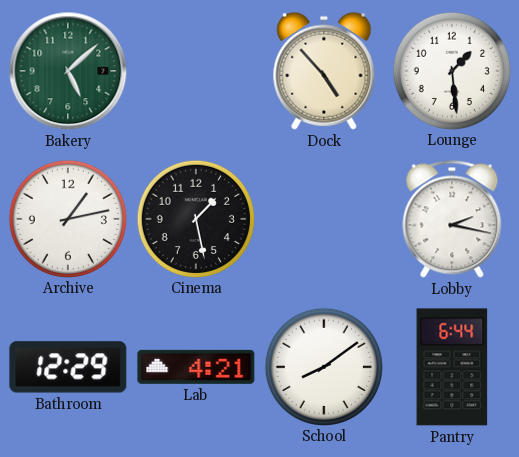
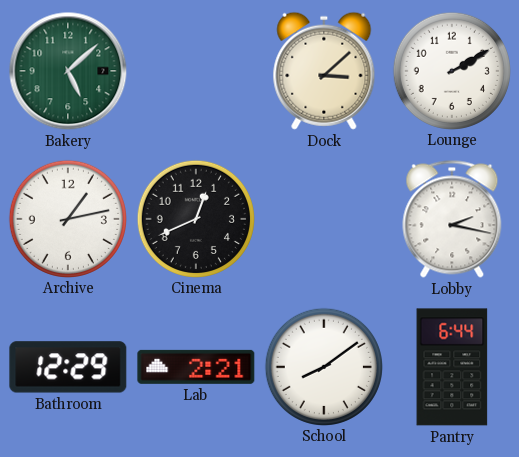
Dock: 4:53 -> 3:08
Lounge: 1:29 -> 2:10
Cinema: 1:28 -> 12:41
Lab: 4:21 -> 2:21
